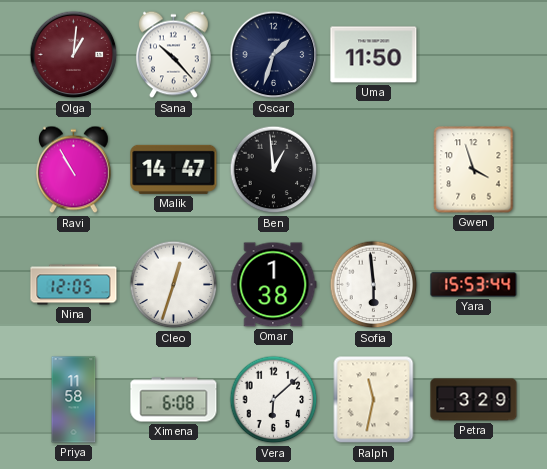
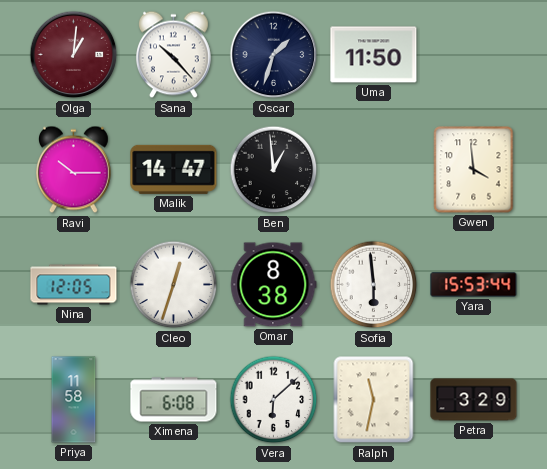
Ravi: 10:55 -> 10:15
Gwen: 3:57 -> 3:59
Omar: 1:38 -> 8:38
